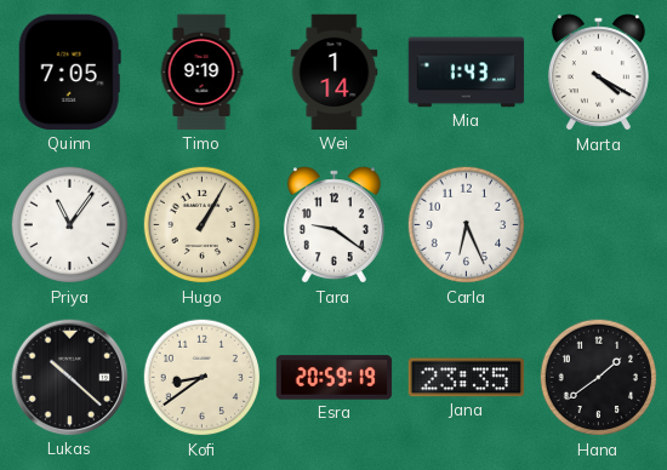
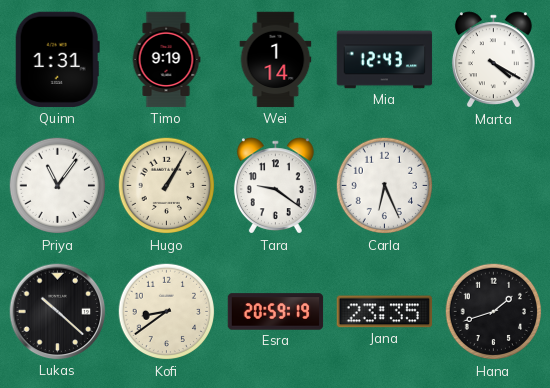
Quinn: 7:05 -> 1:31
Mia: 1:43 -> 12:43
Hana: 1:39 -> 1:42
